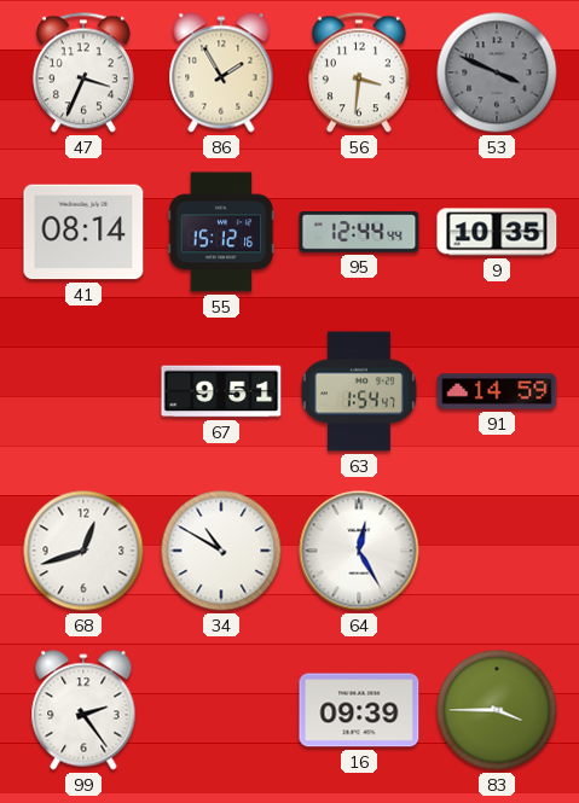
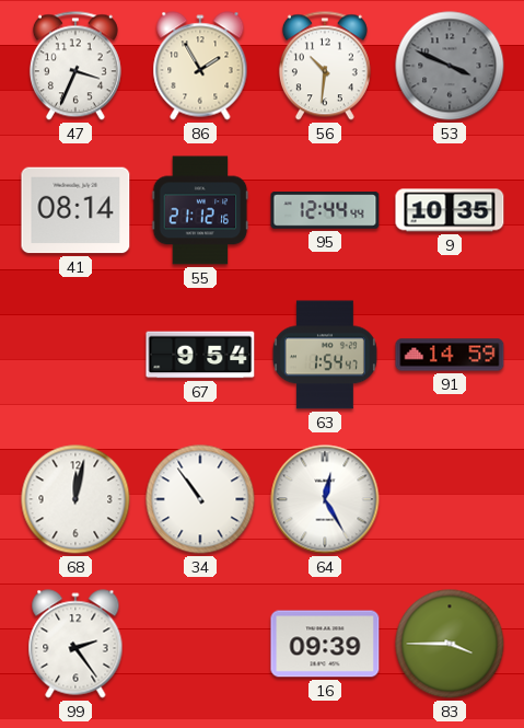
56: 3:31 -> 10:31
55: 15:12 -> 21:12
67: 9:51 -> 9:54
68: 12:42 -> 12:02
34: 10:50 -> 10:54
